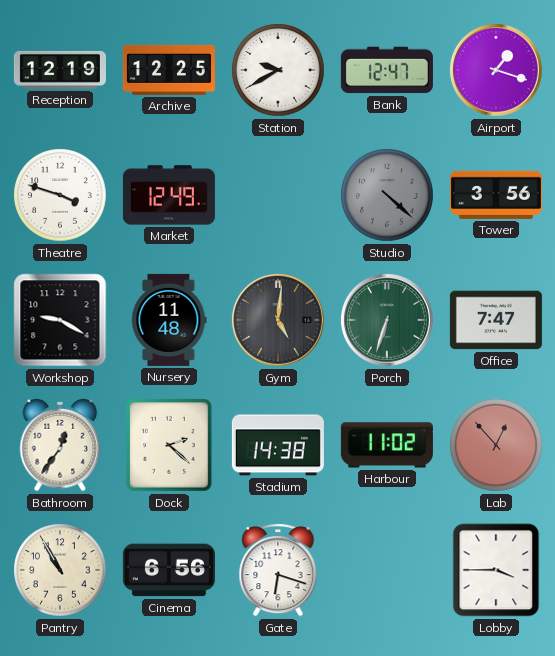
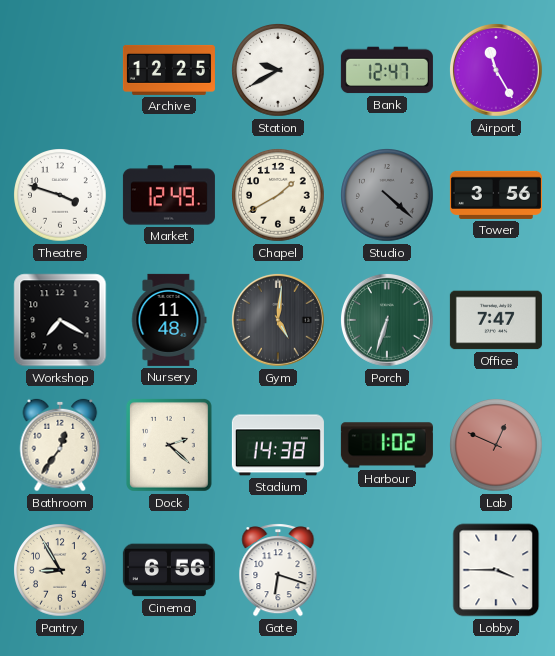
Reception: 12:19 -> none
Airport: 1:18 -> 11:25
Chapel: none -> 1:40
Workshop: 9:20 -> 7:20
Harbour: 11:02 -> 1:02
Lab: 12:53 -> 12:49
Pantry: 10:55 -> 8:55
